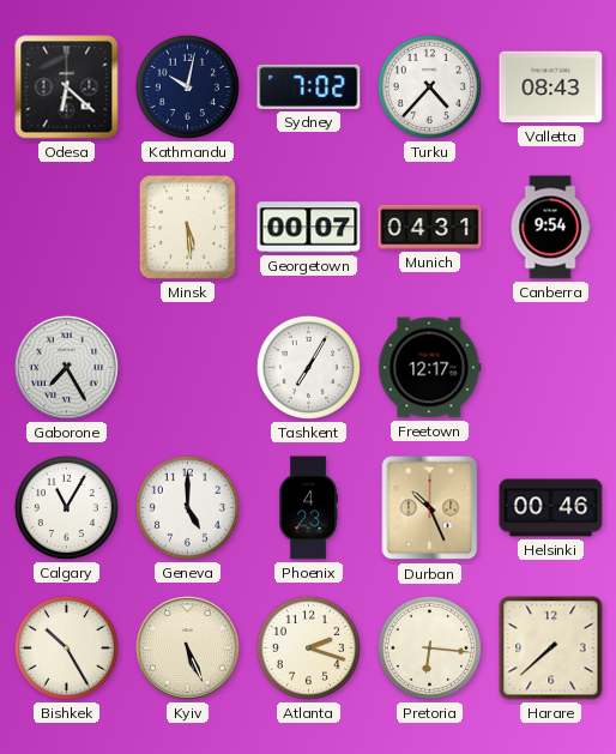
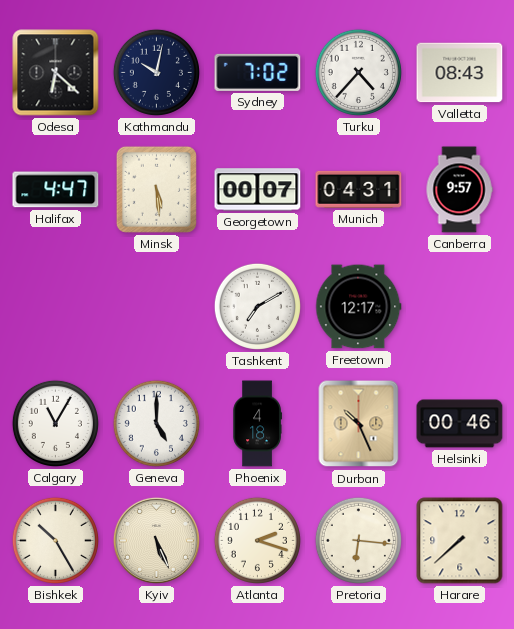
Halifax: none -> 4:47
Canberra: 9:54 -> 9:57
Gaborone: 7:25 -> none
Tashkent: 7:05 -> 7:10
Phoenix: 4:23 -> 4:18
